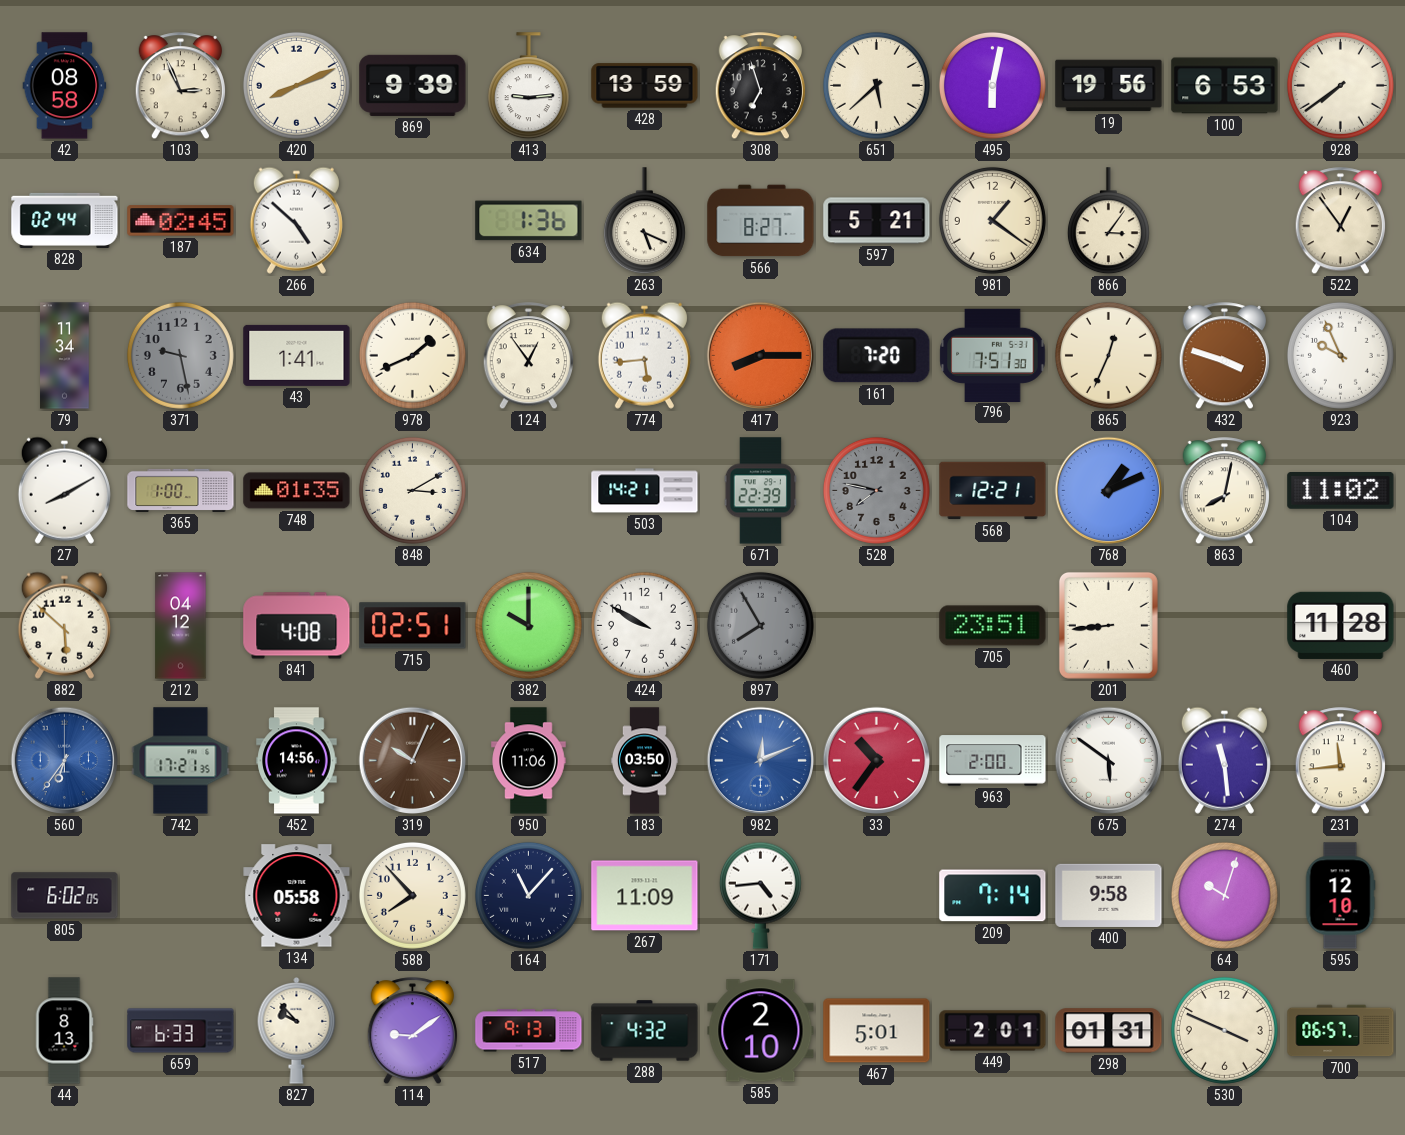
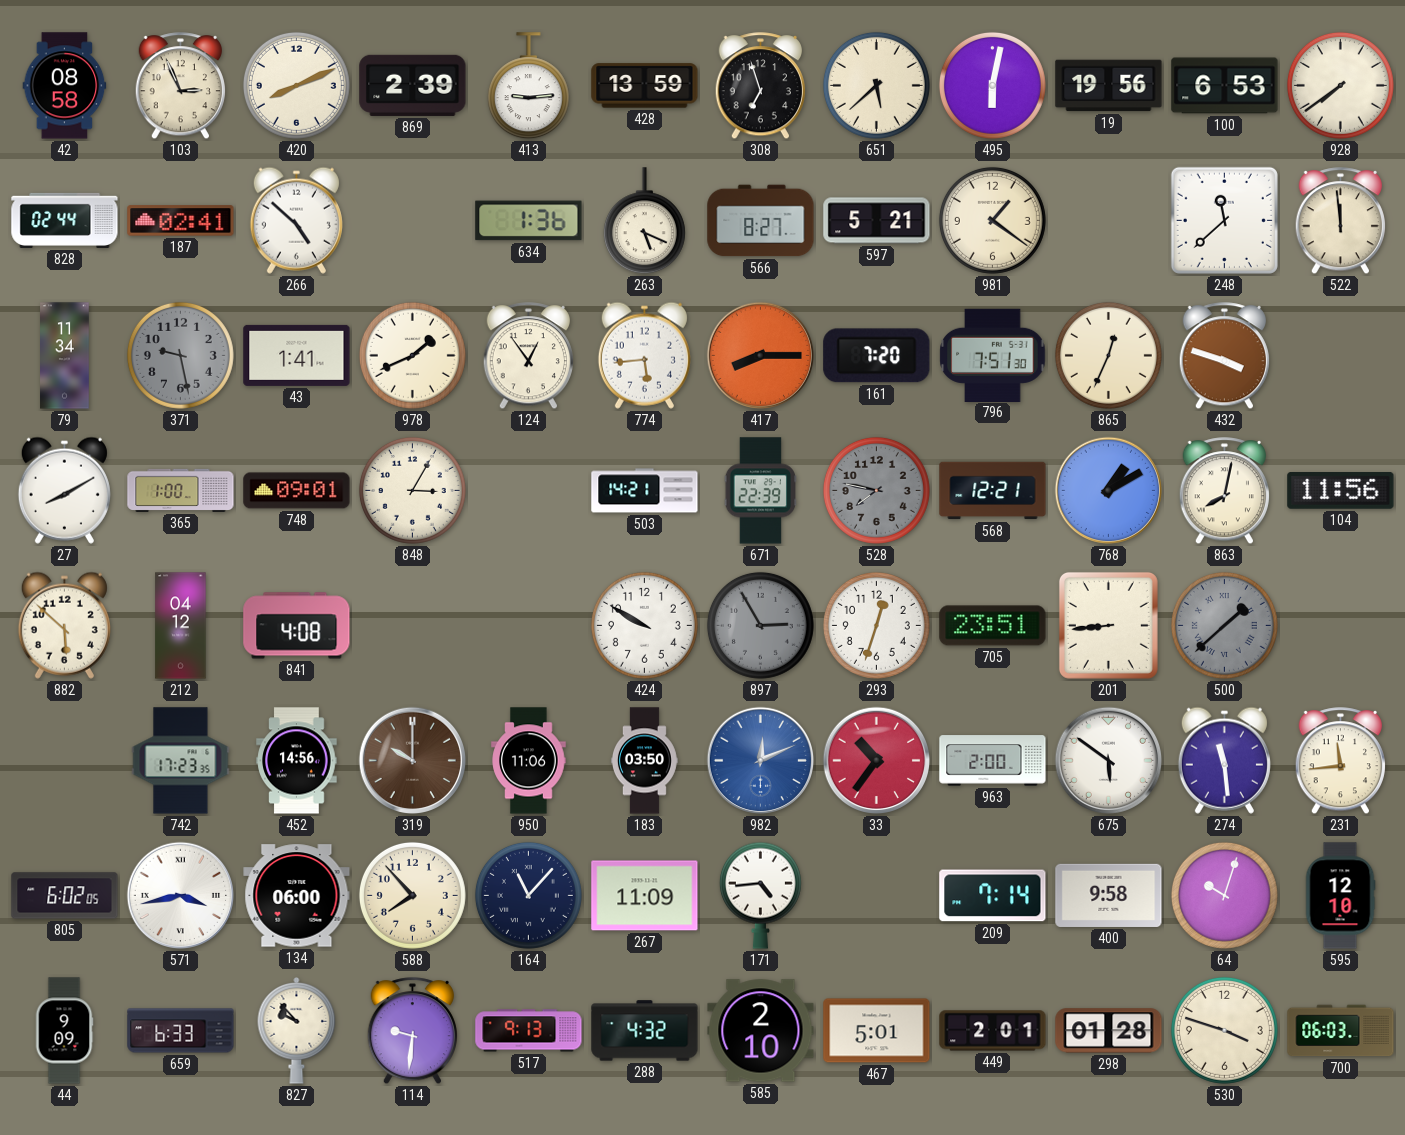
869: 9:39 -> 2:39
187: 02:45 -> 02:41
866: 3:06 -> none
248: none -> 11:38
522: 12:54 -> 11:59
923: 9:56 -> none
748: 01:35 -> 09:01
848: 3:10 -> 3:05
768: 1:11 -> 1:10
104: 11:02 -> 11:56
715: 02:51 -> none
382: 10:00 -> none
897: 7:55 -> 2:55
293: none -> 12:33
500: none -> 1:38
460: 11:28 -> none
560: 6:36 -> none
742: 17:21 -> 17:23
319: 10:04 -> 10:00
571: none -> 3:43
134: 05:58 -> 06:00
44: 8:13 -> 9:09
114: 9:09 -> 9:31
298: 01:31 -> 01:28
530: 3:49 -> 3:48
700: 06:57 -> 06:03
